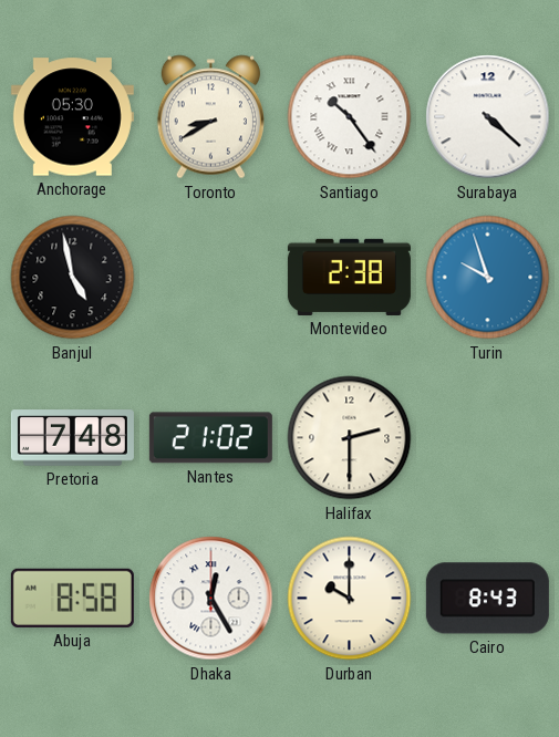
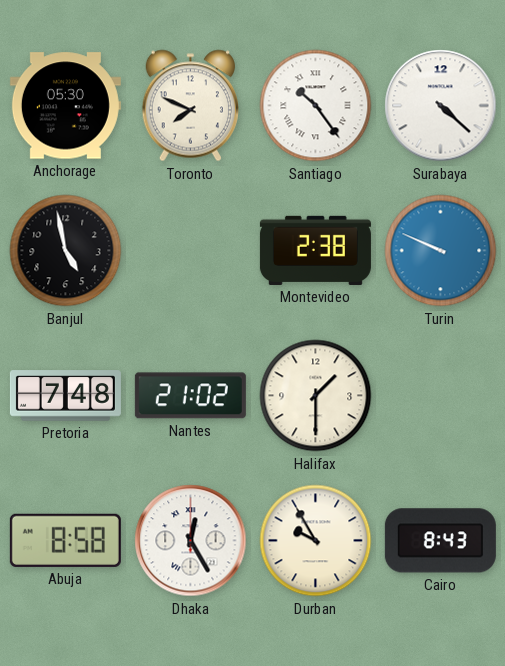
Toronto: 8:40 -> 7:49
Turin: 9:57 -> 9:49
Halifax: 2:30 -> 1:30
Durban: 10:00 -> 9:55
